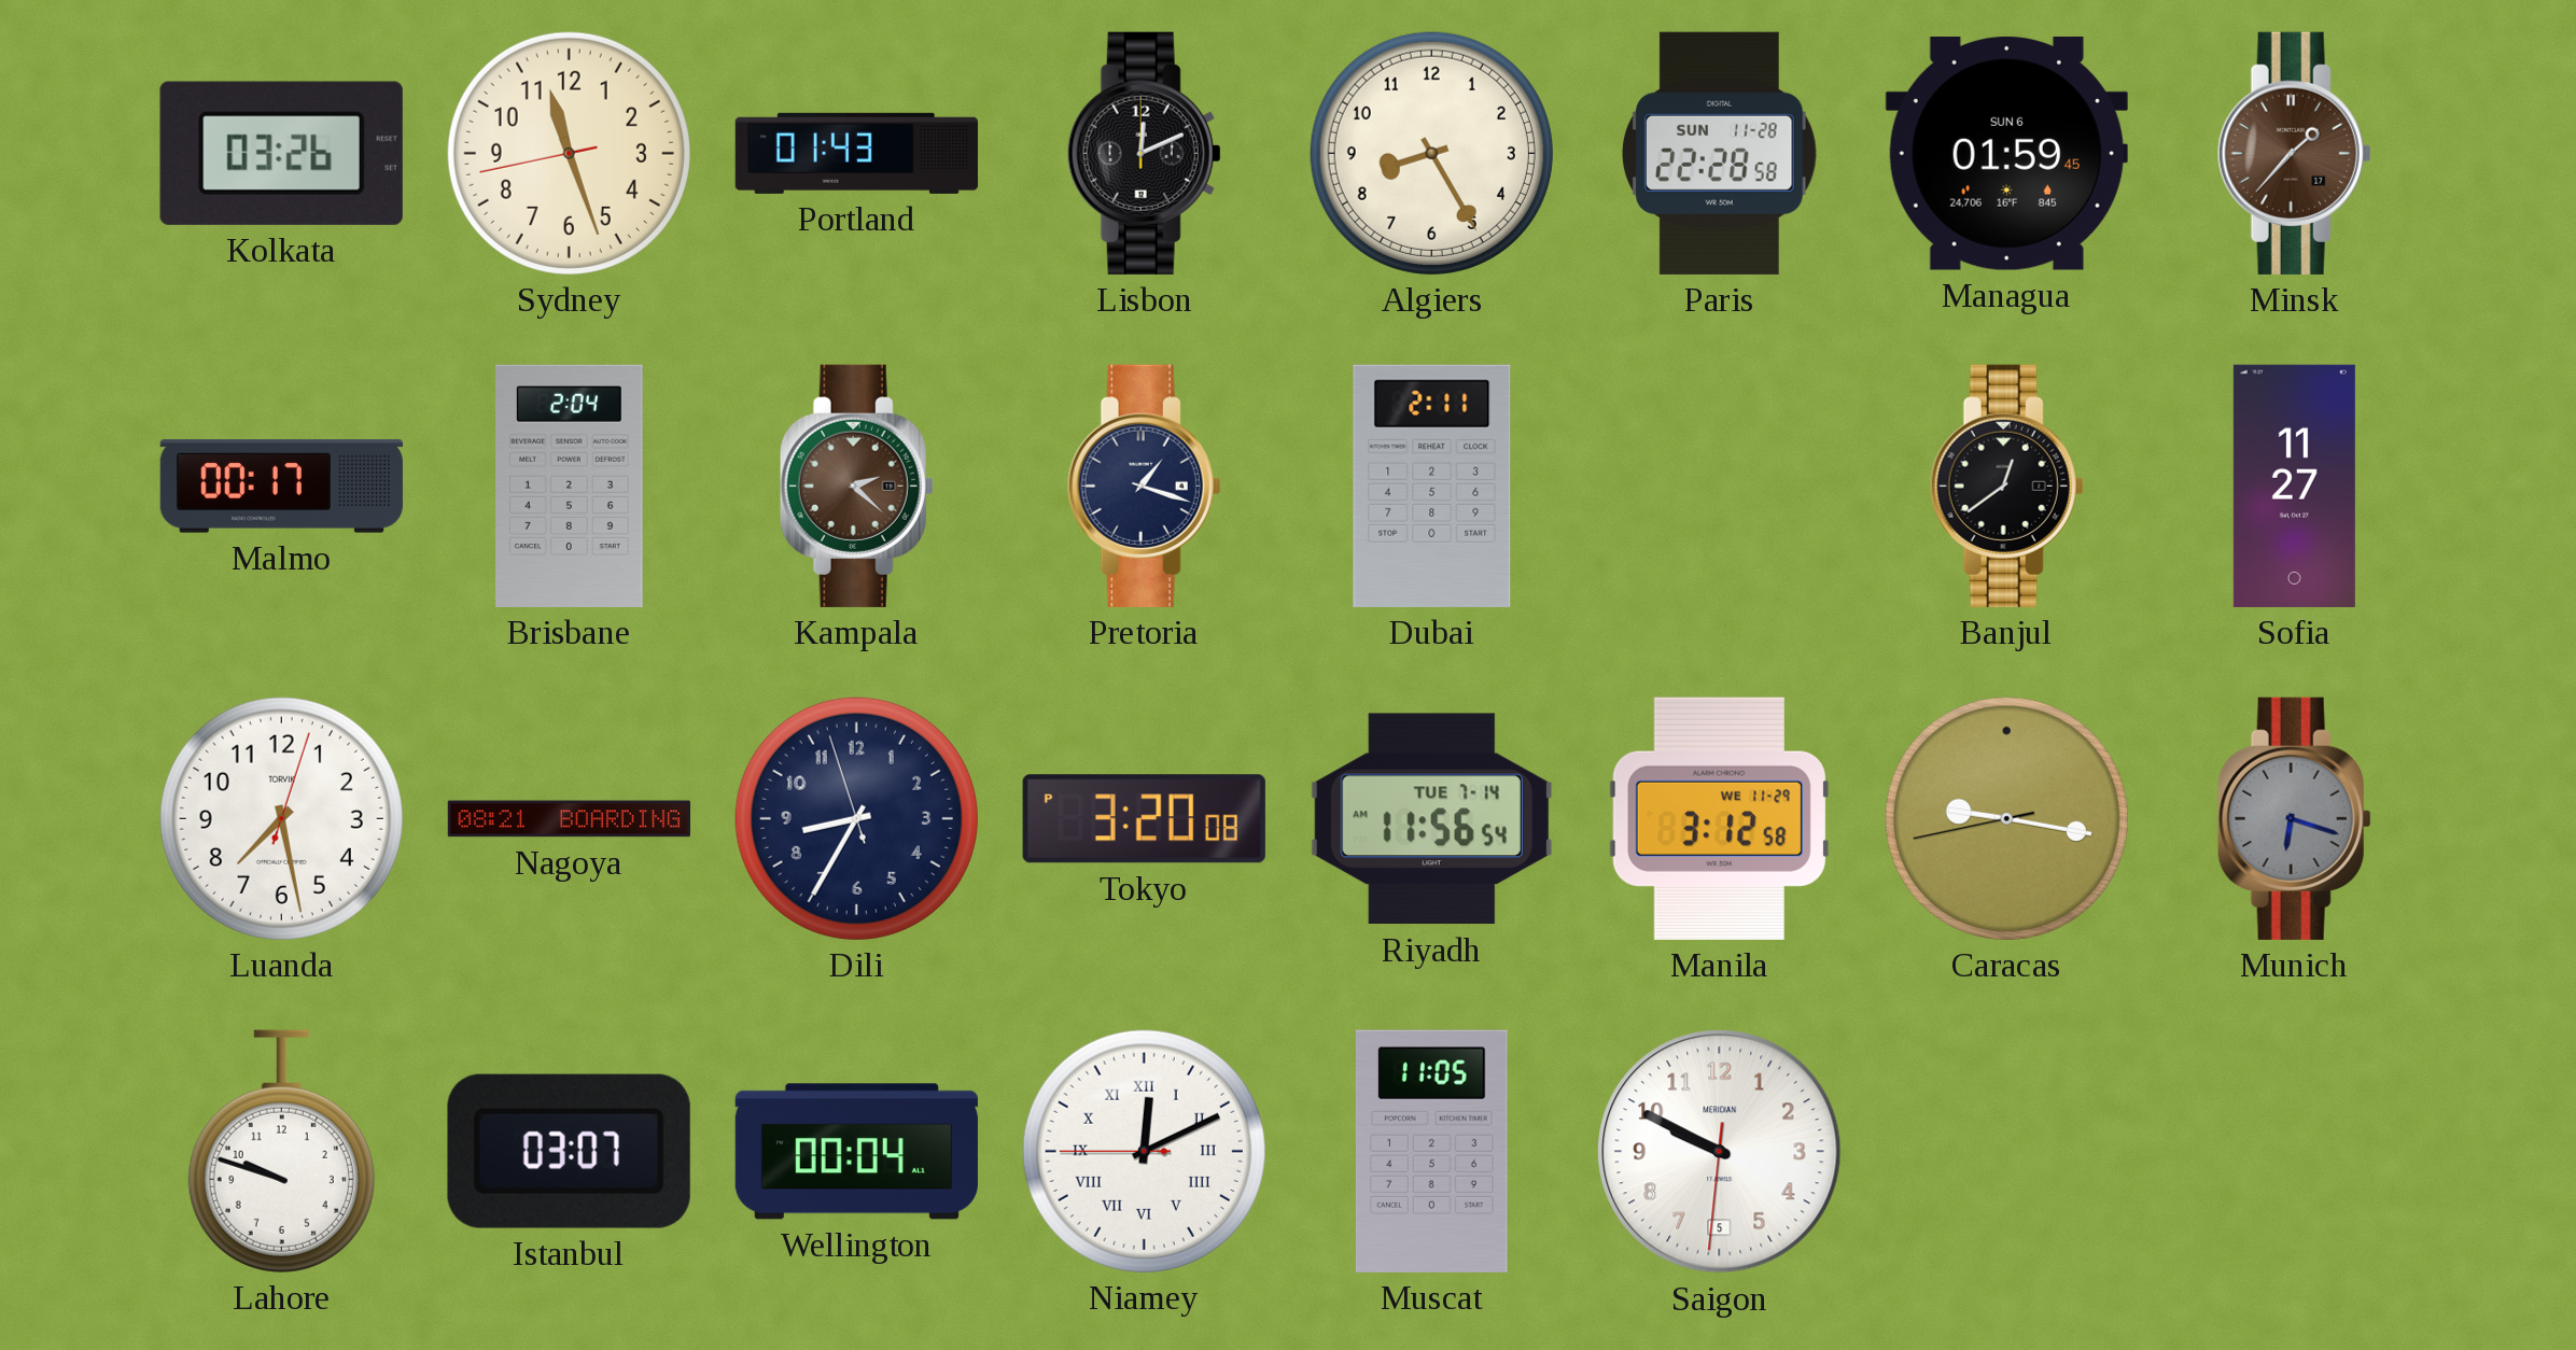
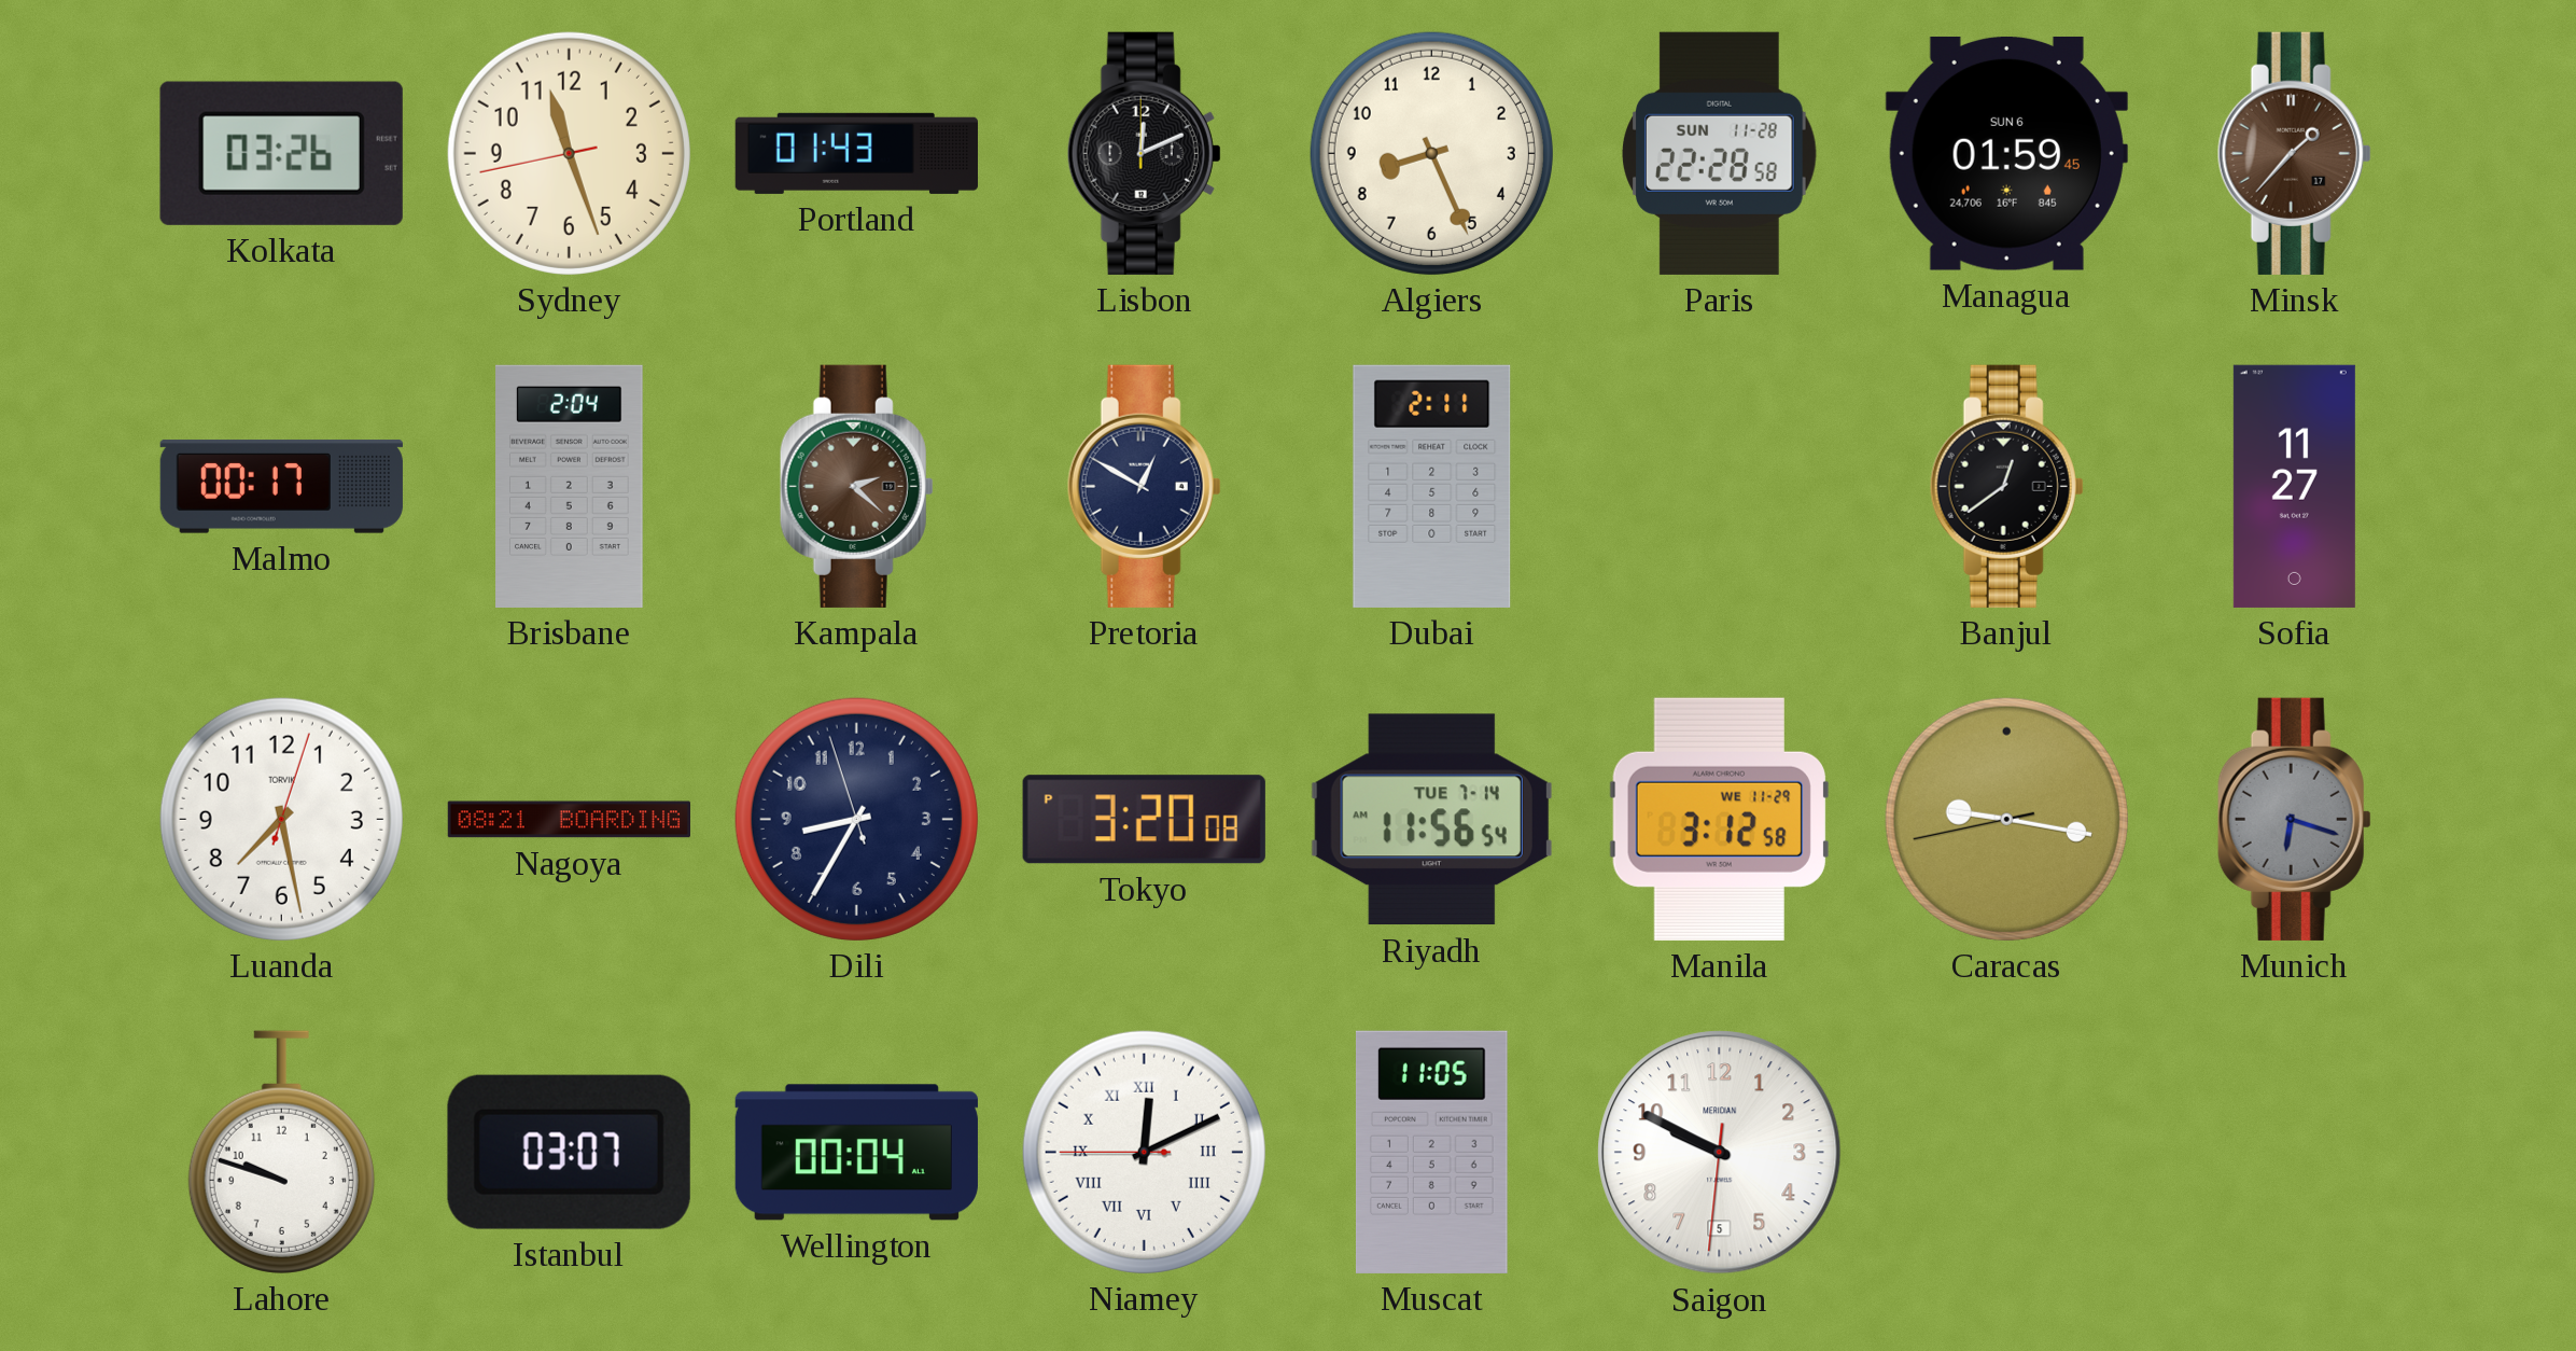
Algiers: 8:25 -> 8:26
Pretoria: 1:18 -> 12:50
